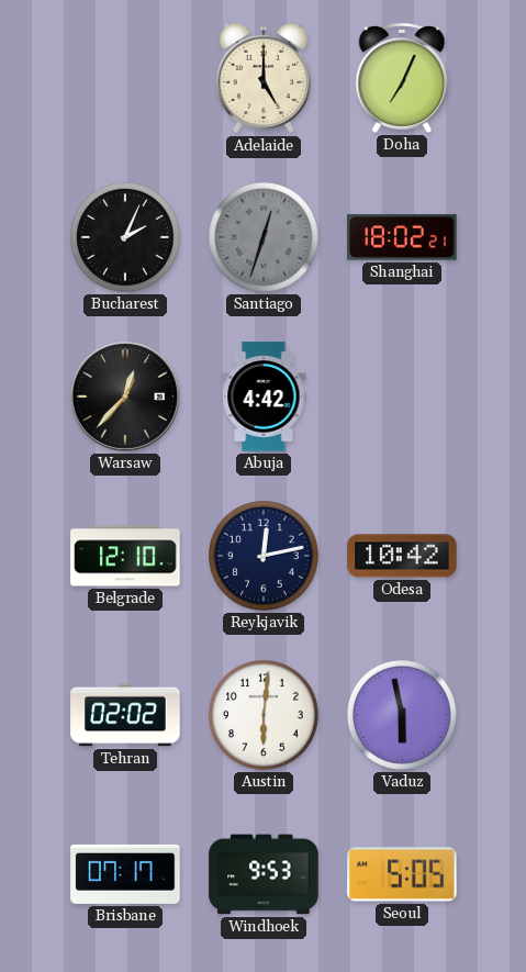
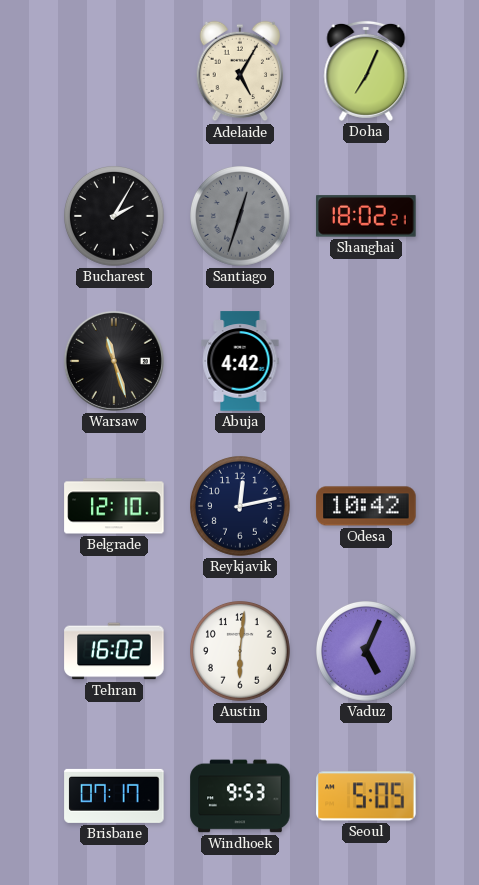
Adelaide: 5:00 -> 5:05
Bucharest: 2:04 -> 2:05
Warsaw: 12:37 -> 11:27
Tehran: 02:02 -> 16:02
Vaduz: 5:58 -> 5:04
